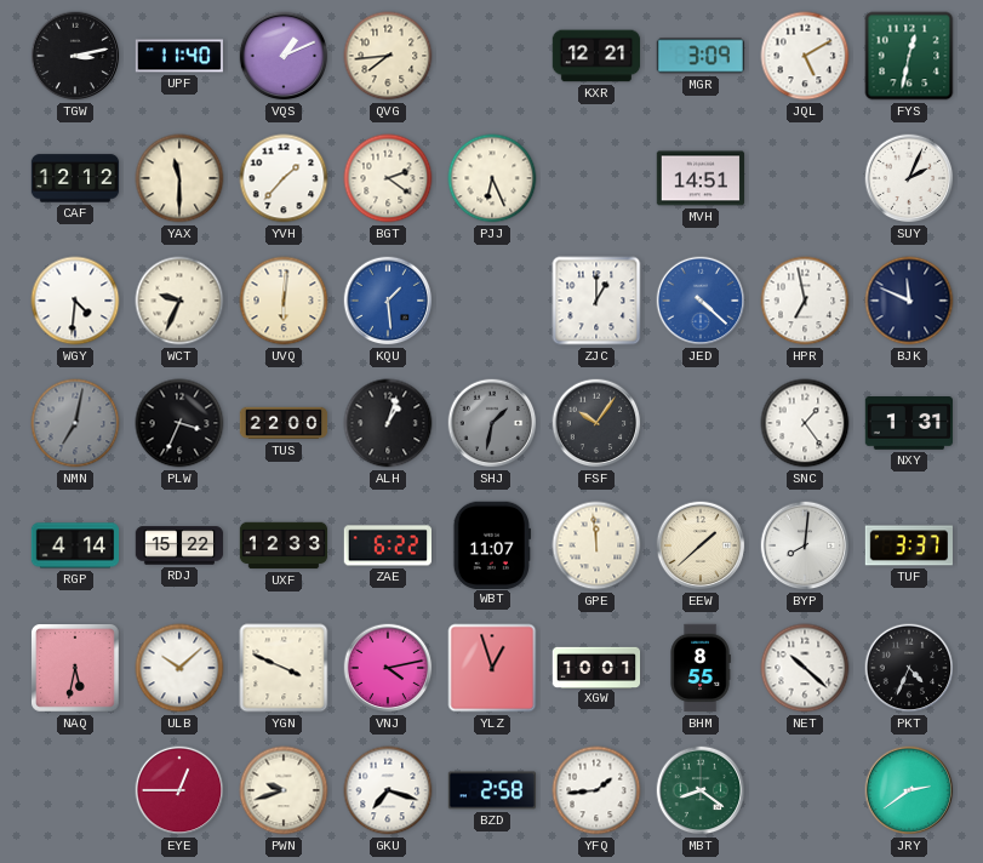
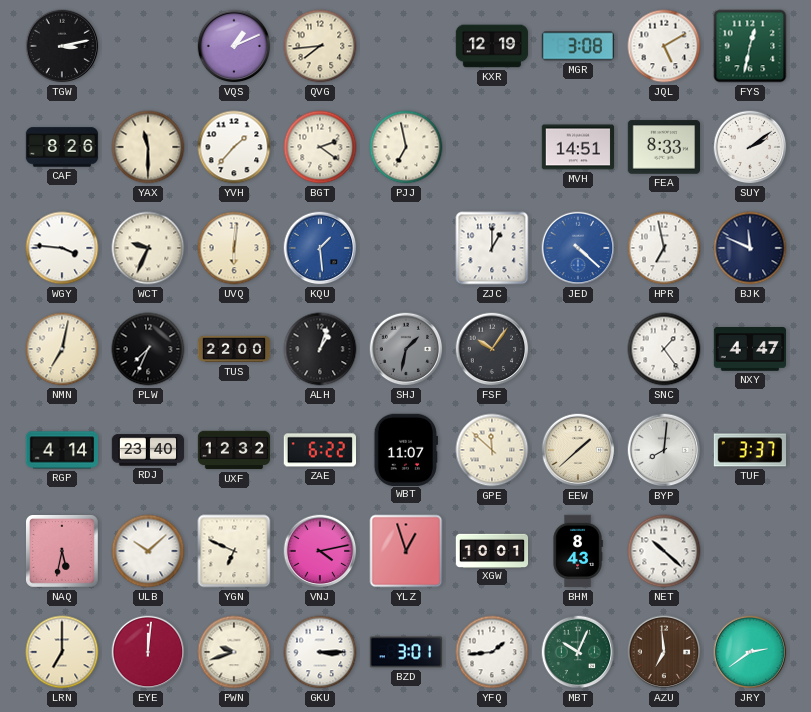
UPF: 11:40 -> none
KXR: 12:21 -> 12:19
MGR: 3:09 -> 3:08
CAF: 12:12 -> 8:26
PJJ: 6:26 -> 6:58
FEA: none -> 8:33
SUY: 2:04 -> 2:09
WGY: 4:31 -> 3:46
NMN dial: grey -> cream
PLW: 3:34 -> 7:34
NXY: 1:31 -> 4:47
RDJ: 15:22 -> 23:40
UXF: 12:33 -> 12:32
GPE: 11:59 -> 11:52
YGN: 3:49 -> 6:49
BHM: 8:55 -> 8:43
PKT: 4:34 -> none
LRN: none -> 7:00
EYE: 12:45 -> 12:01
GKU: 7:18 -> 3:15
BZD: 2:58 -> 3:01
MBT: 8:21 -> 10:04
AZU: none -> 6:59
